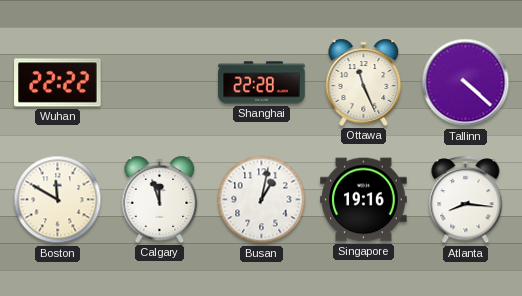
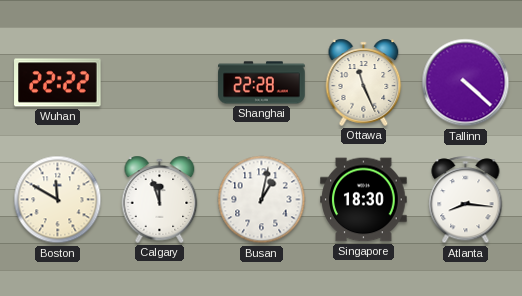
Singapore: 19:16 -> 18:30
